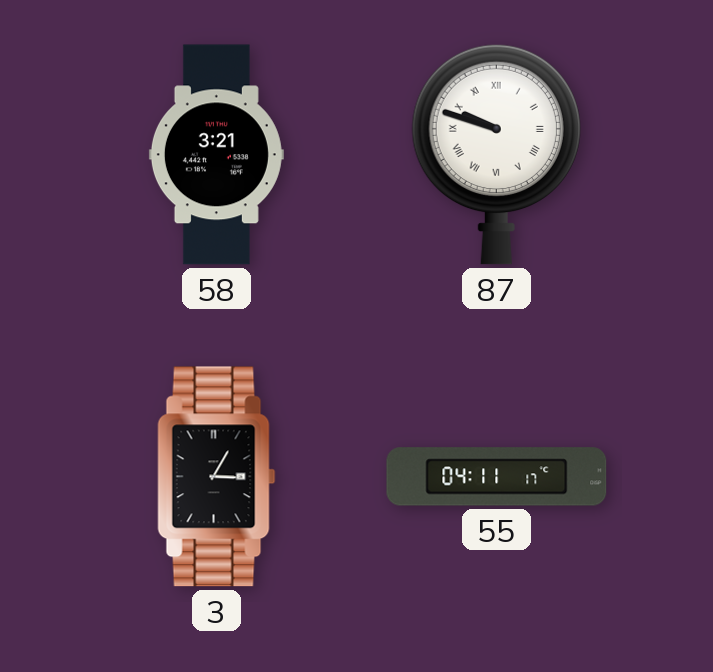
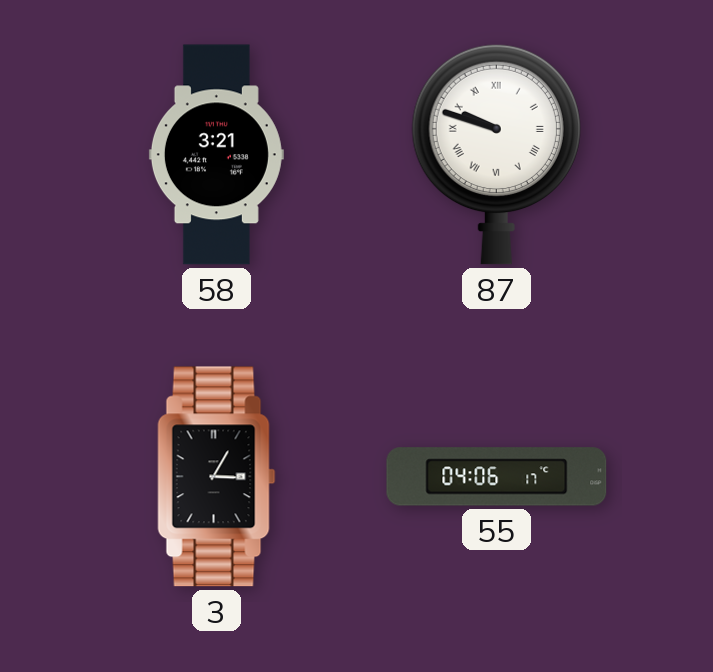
55: 04:11 -> 04:06
